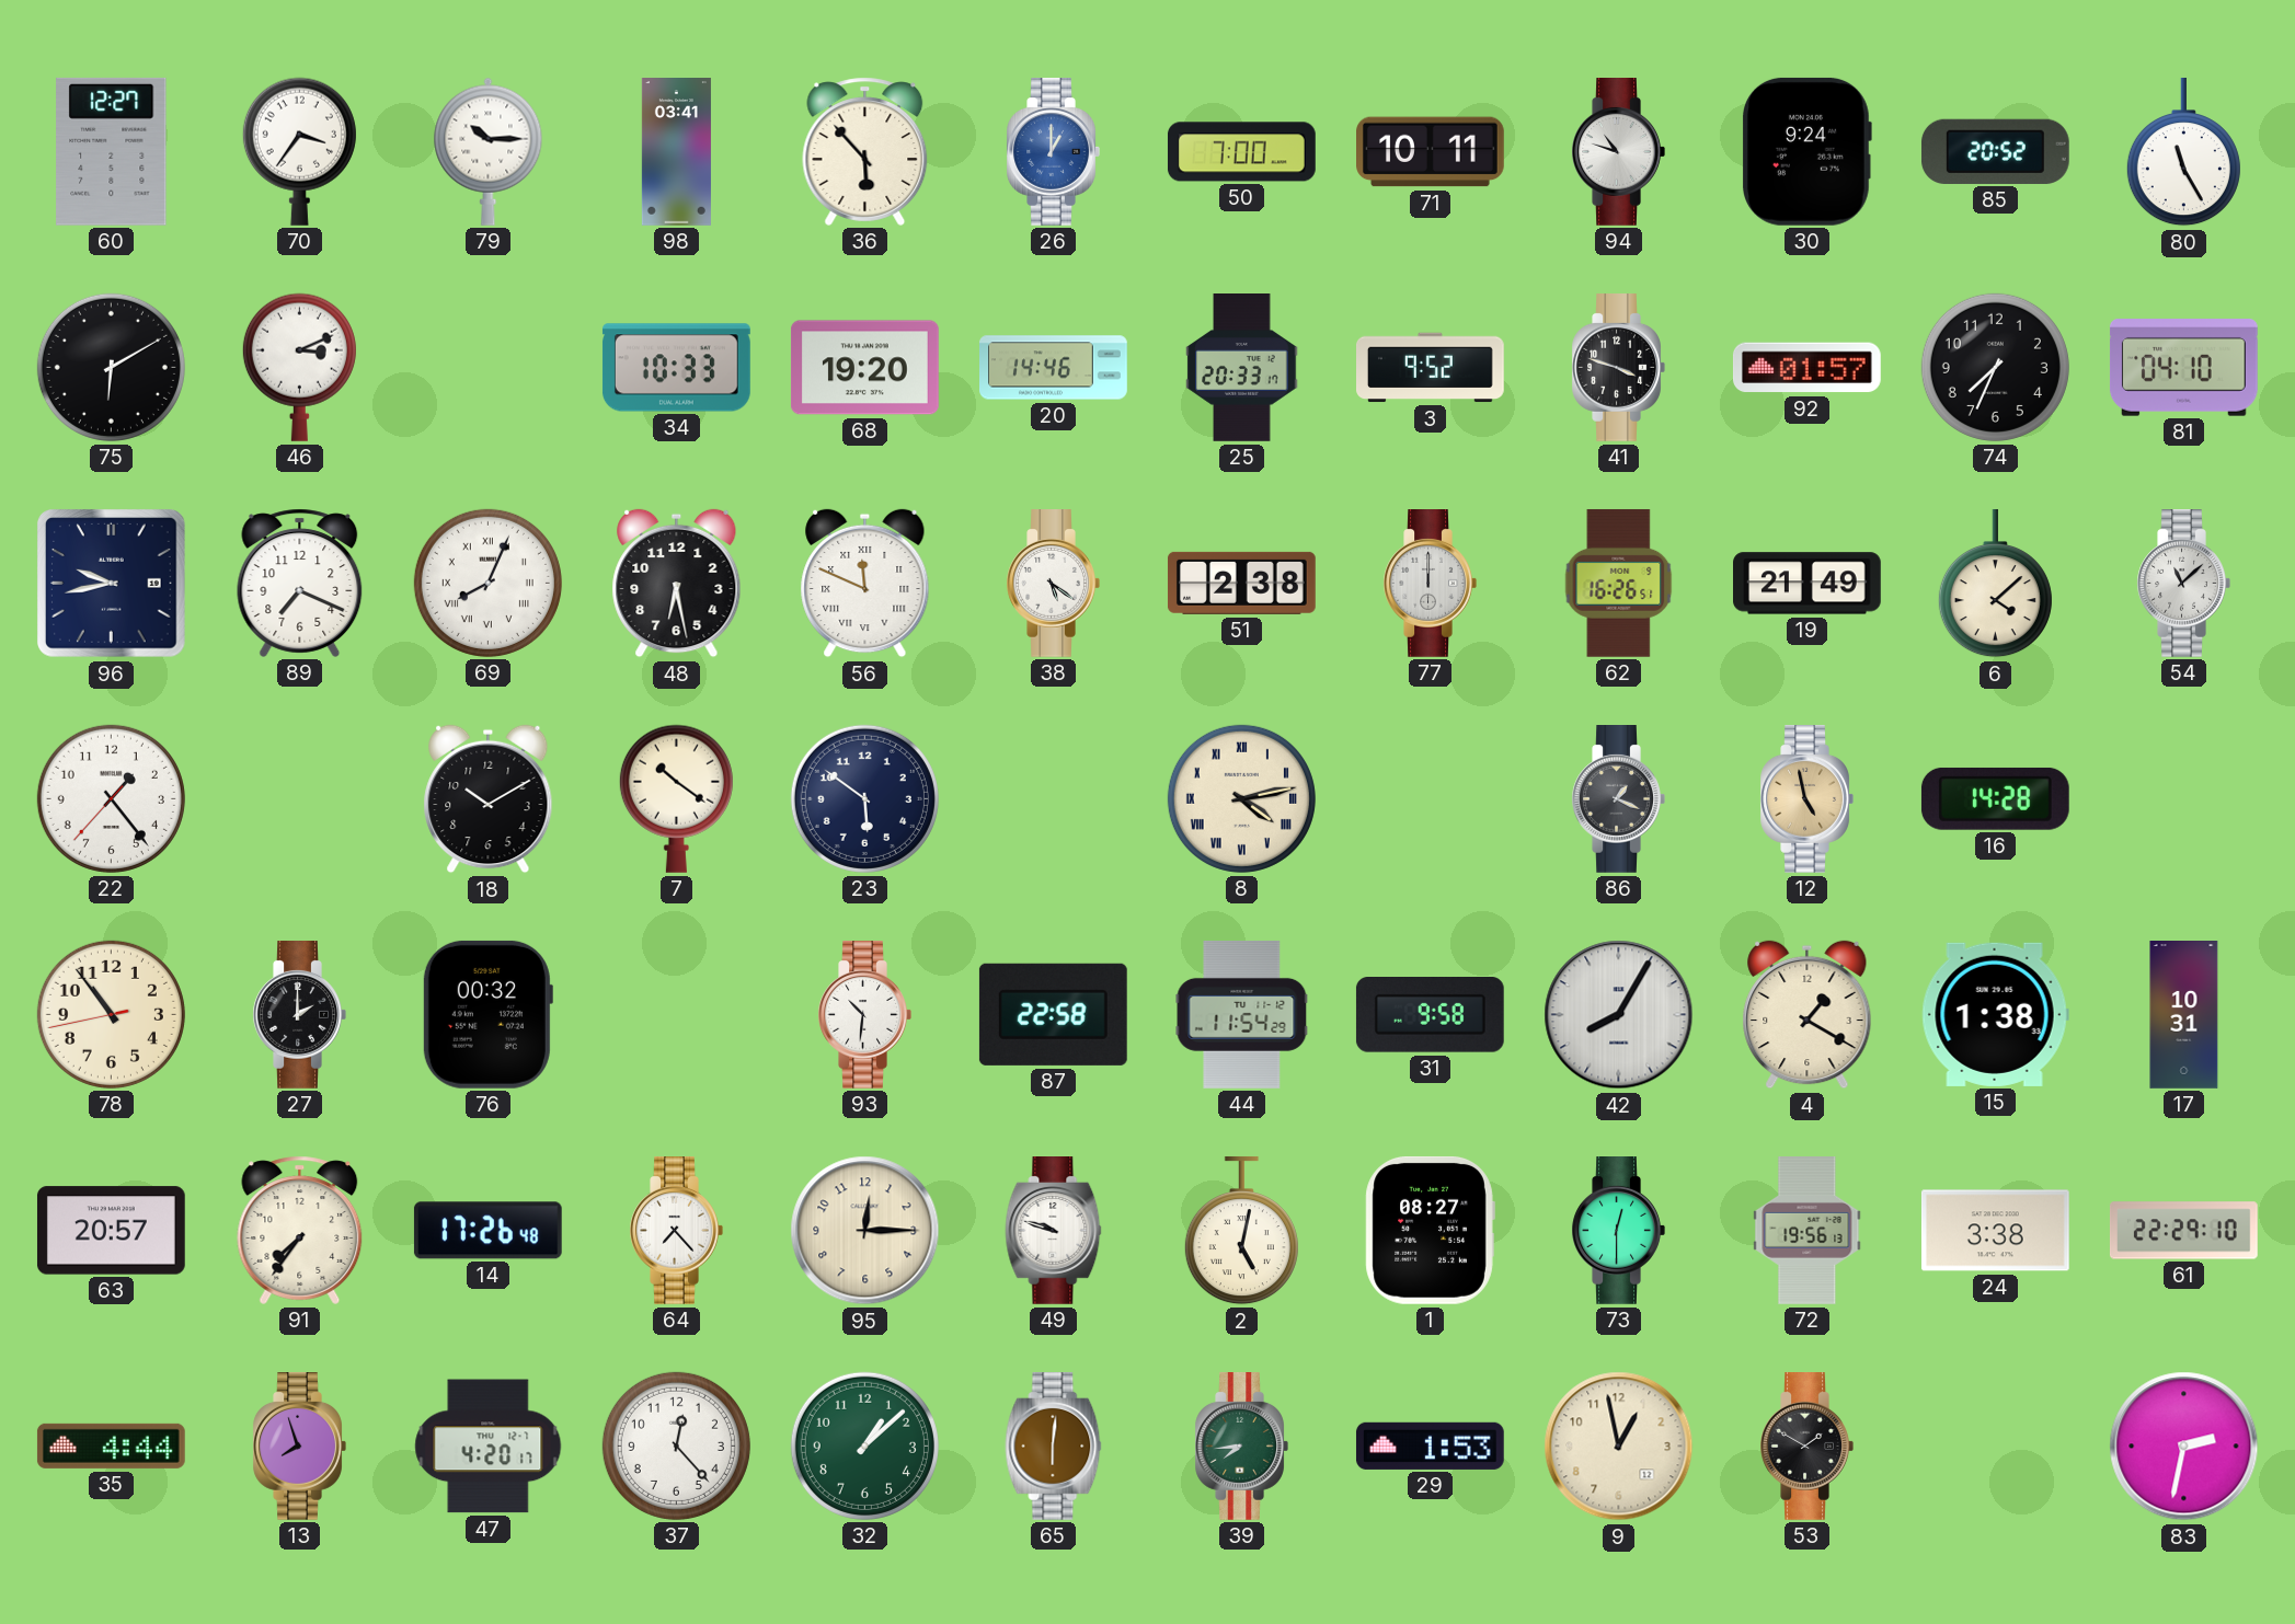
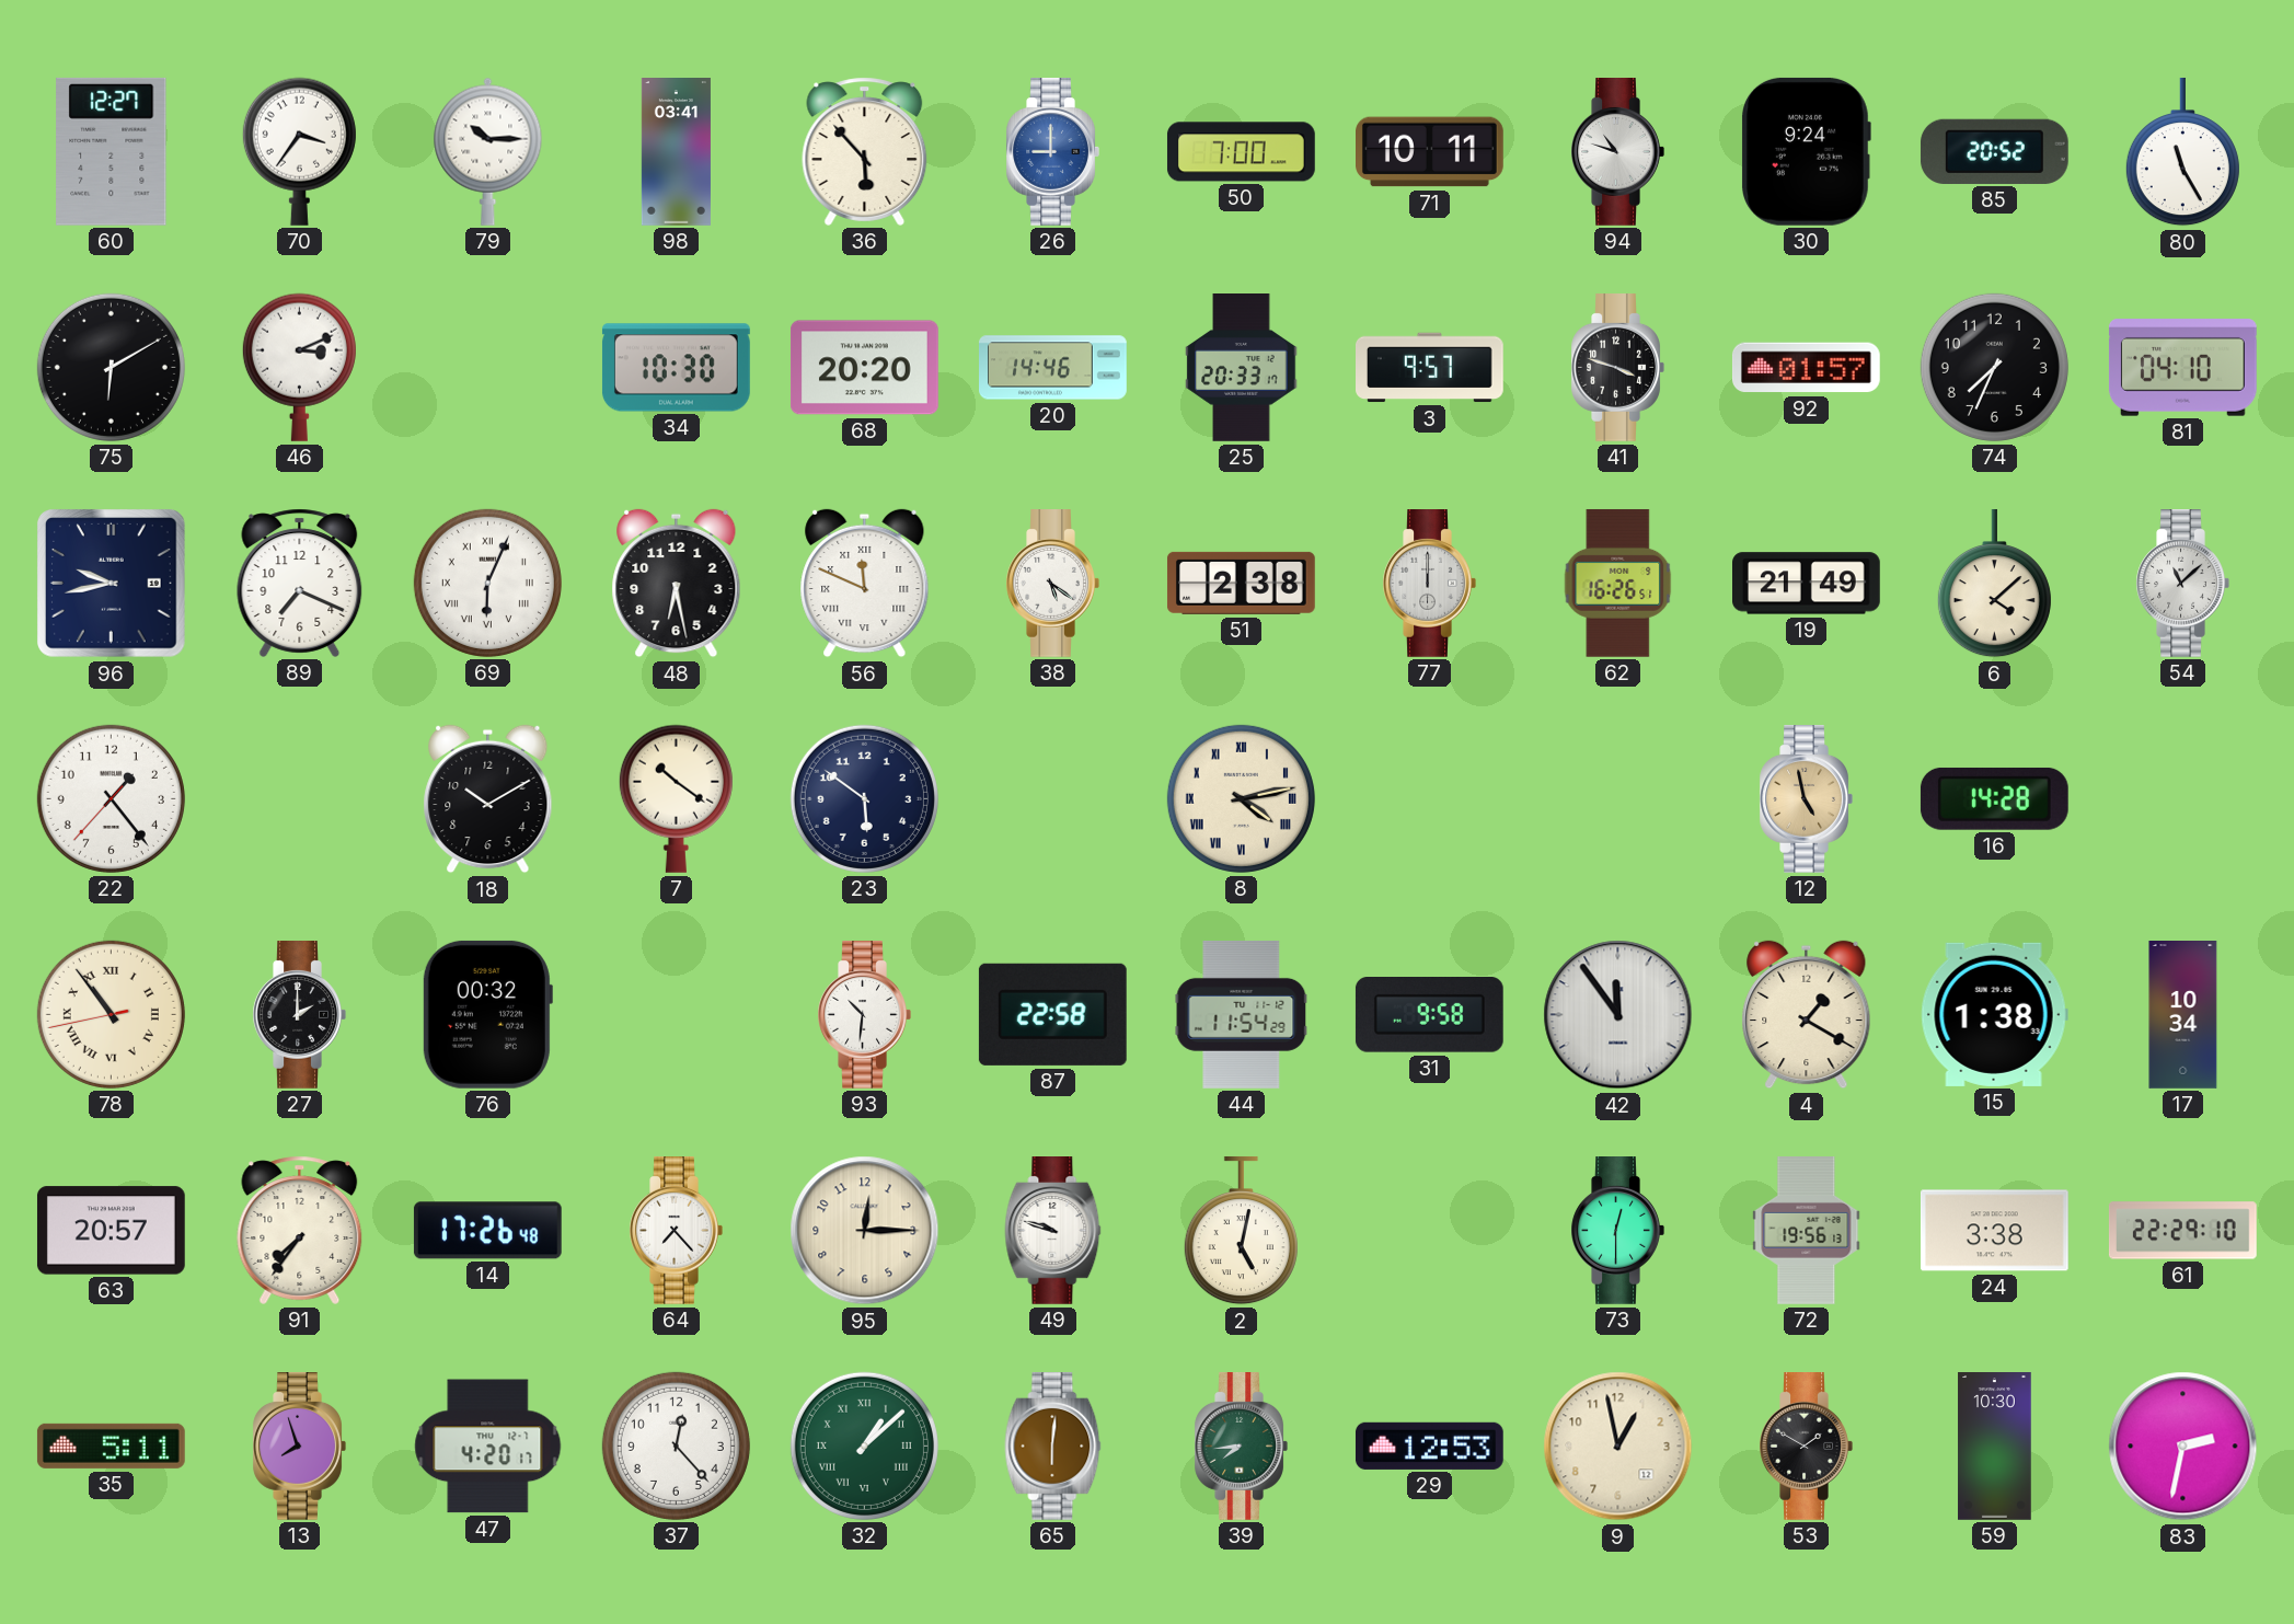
26: 1:00 -> 9:00
34: 10:33 -> 10:30
68: 19:20 -> 20:20
3: 9:52 -> 9:57
69: 8:04 -> 6:04
86: 1:19 -> none
78 numerals: Arabic -> Roman
42: 8:05 -> 11:54
17: 10:31 -> 10:34
1: 08:27 -> none
35: 4:44 -> 5:11
32 numerals: Arabic -> Roman
29: 1:53 -> 12:53
59: none -> 10:30
